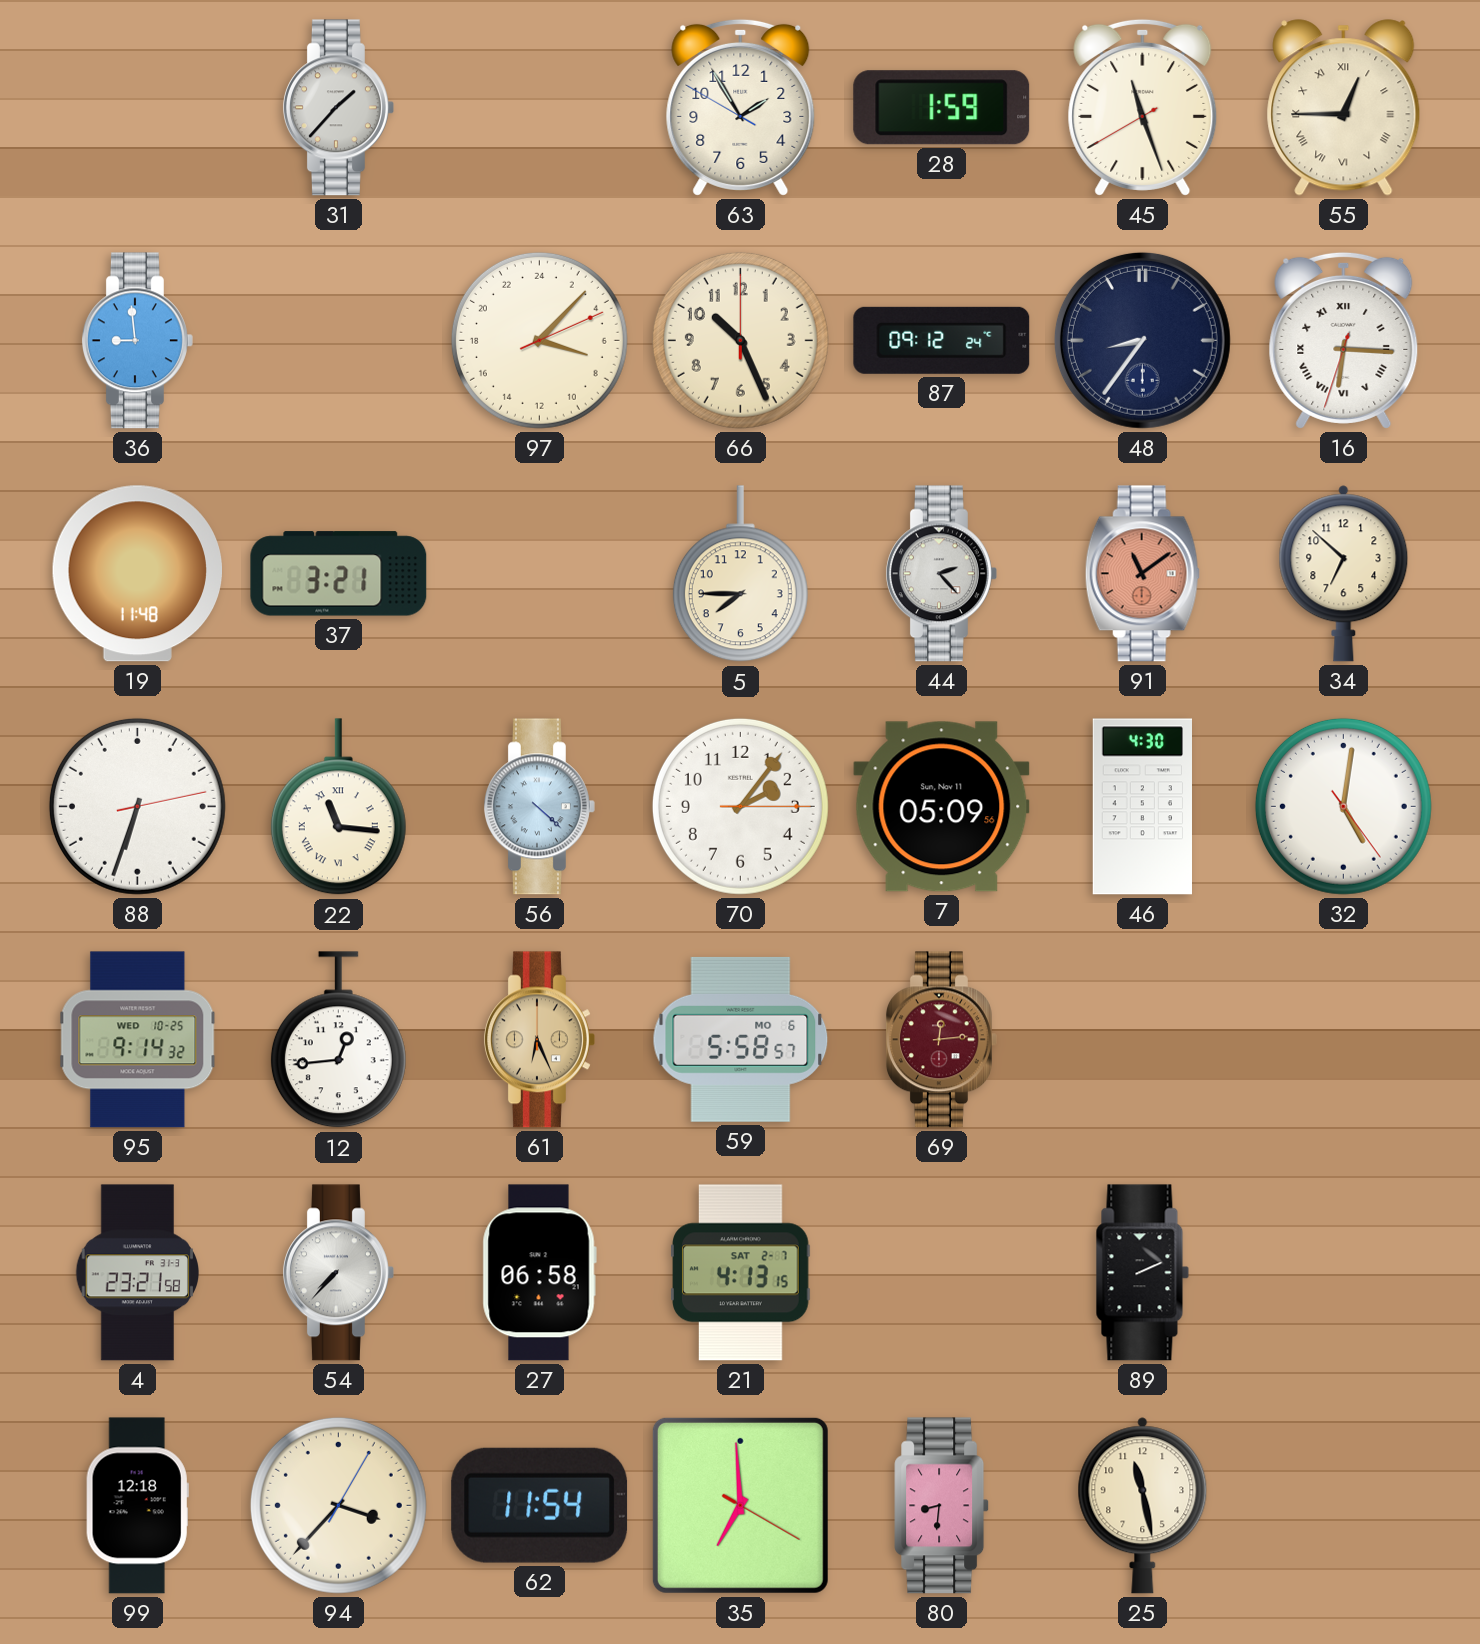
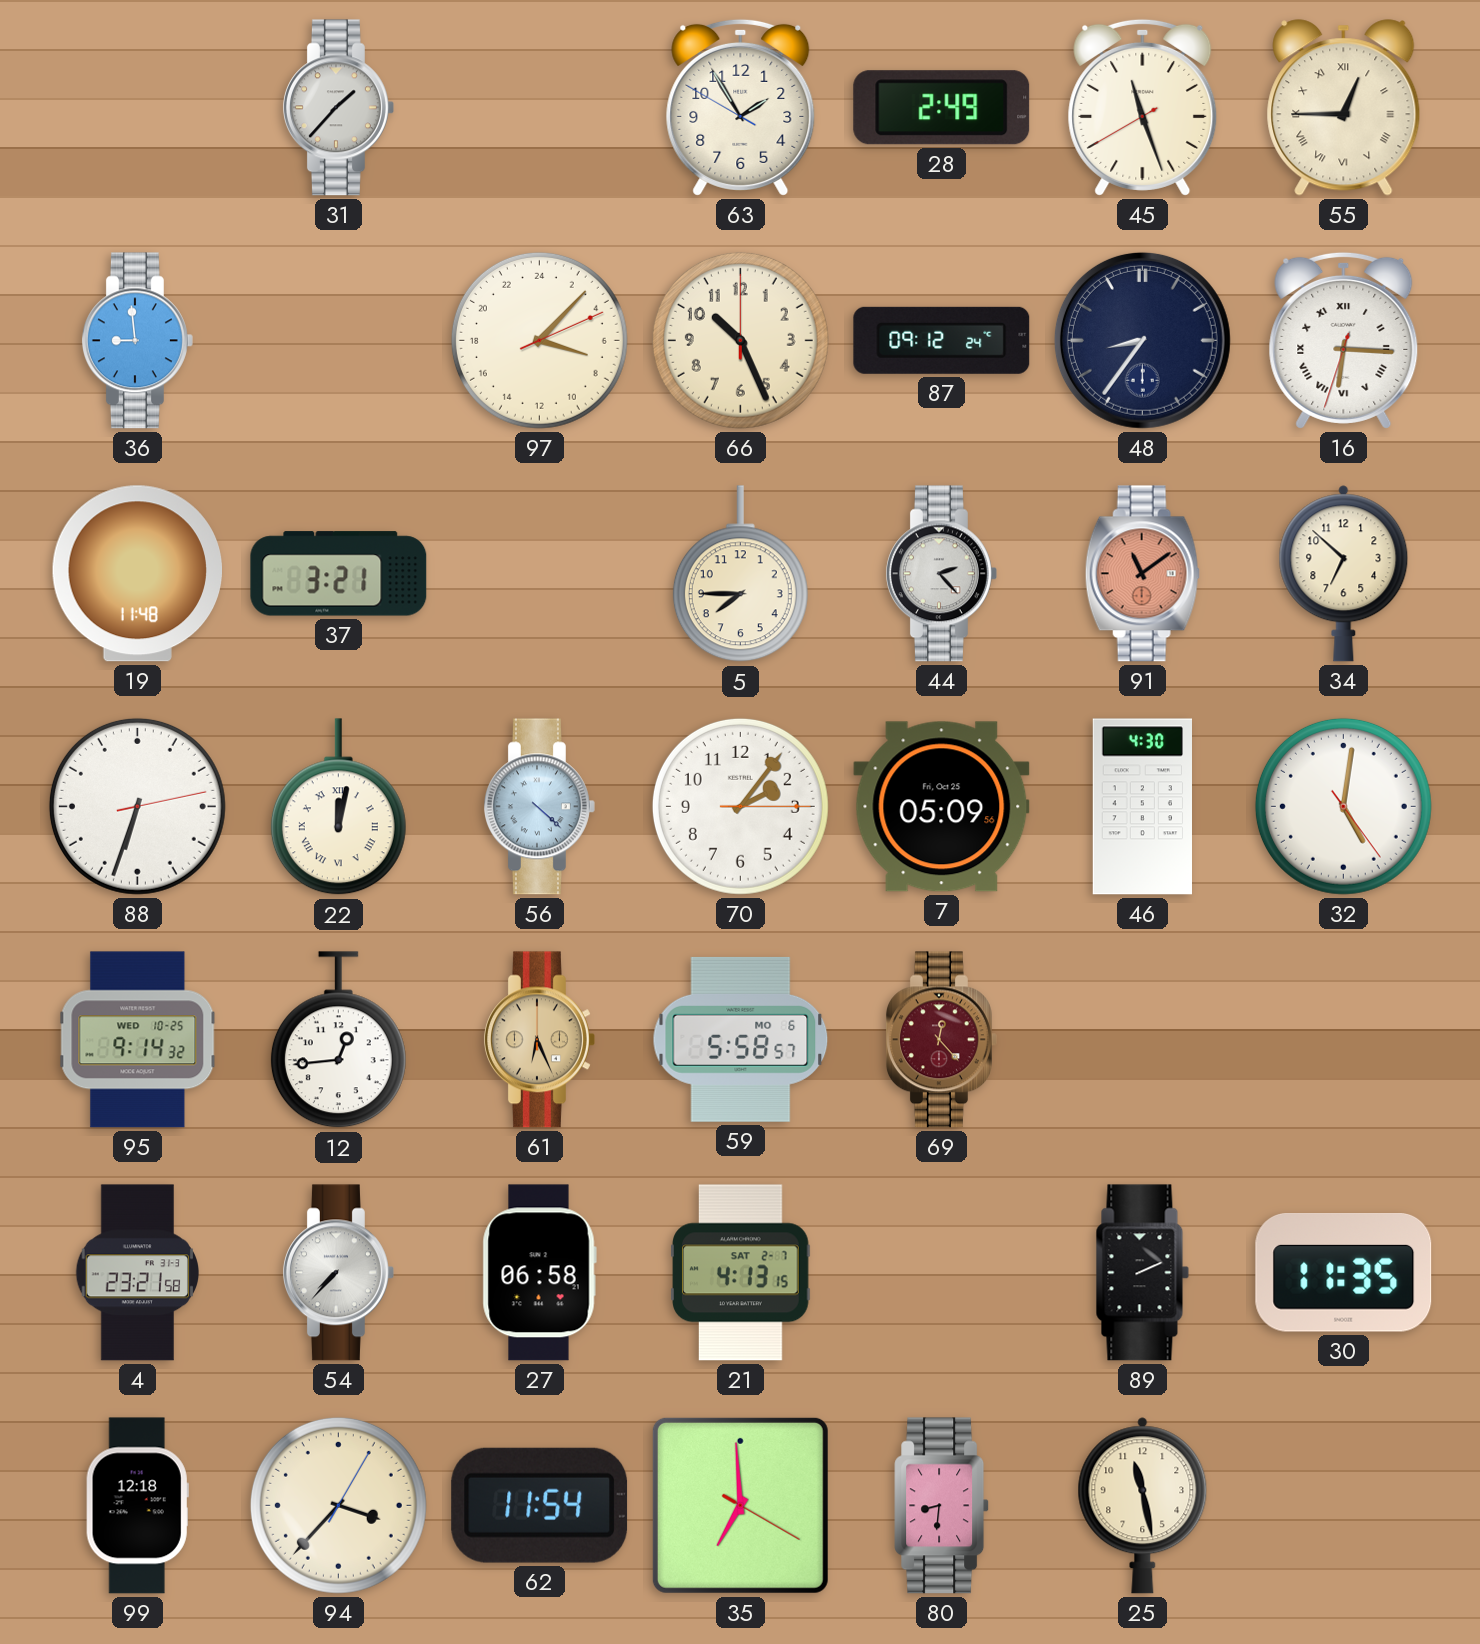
28: 1:59 -> 2:49
22: 11:16 -> 12:02
7 date: Sun, Nov 11 -> Fri, Oct 25
69: 12:14 -> 12:23
30: none -> 11:35
